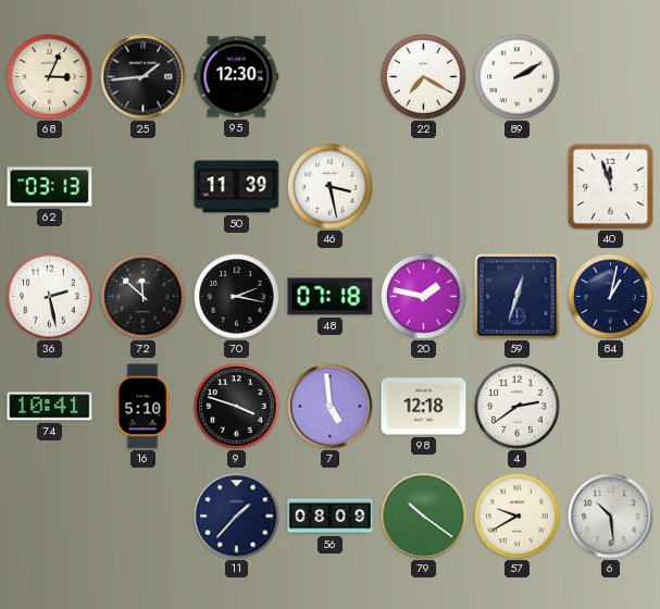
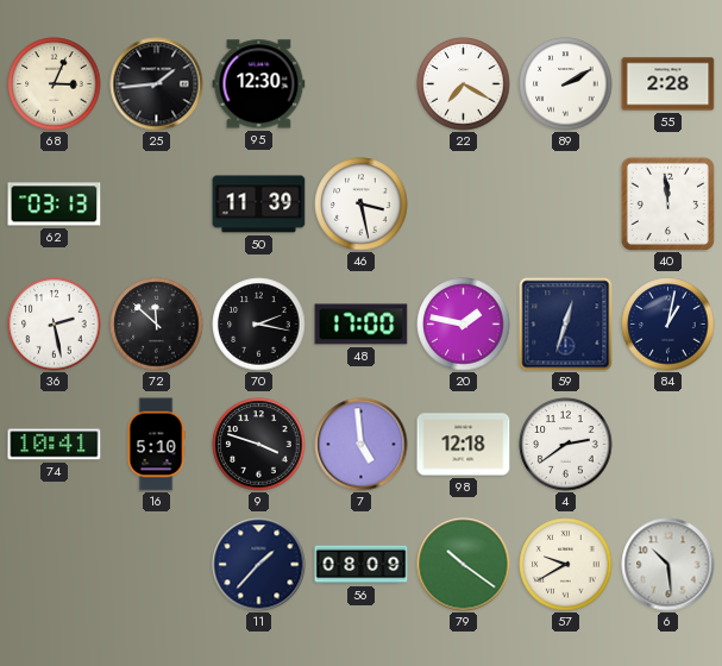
55: none -> 2:28
40: 11:57 -> 11:59
48: 07:18 -> 17:00
